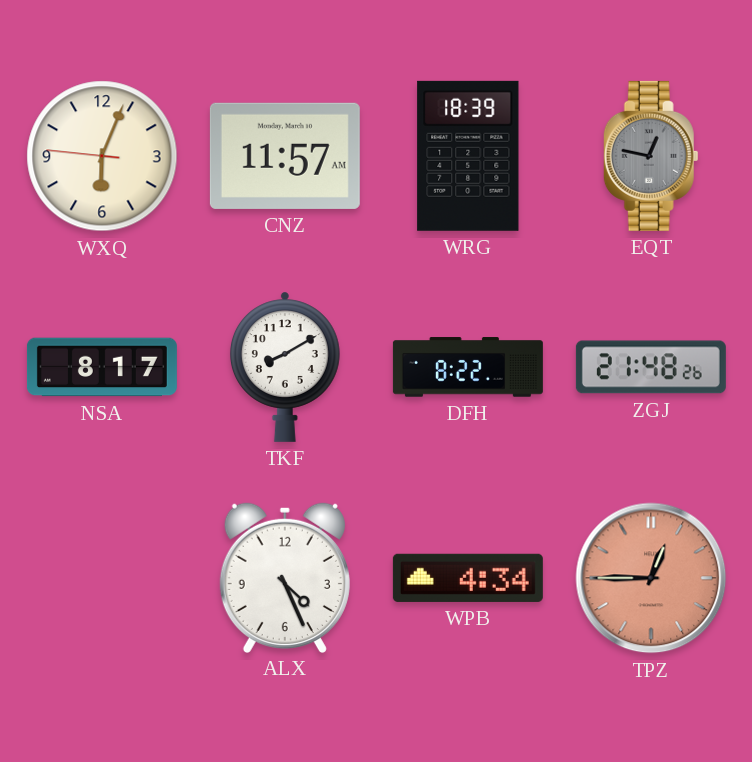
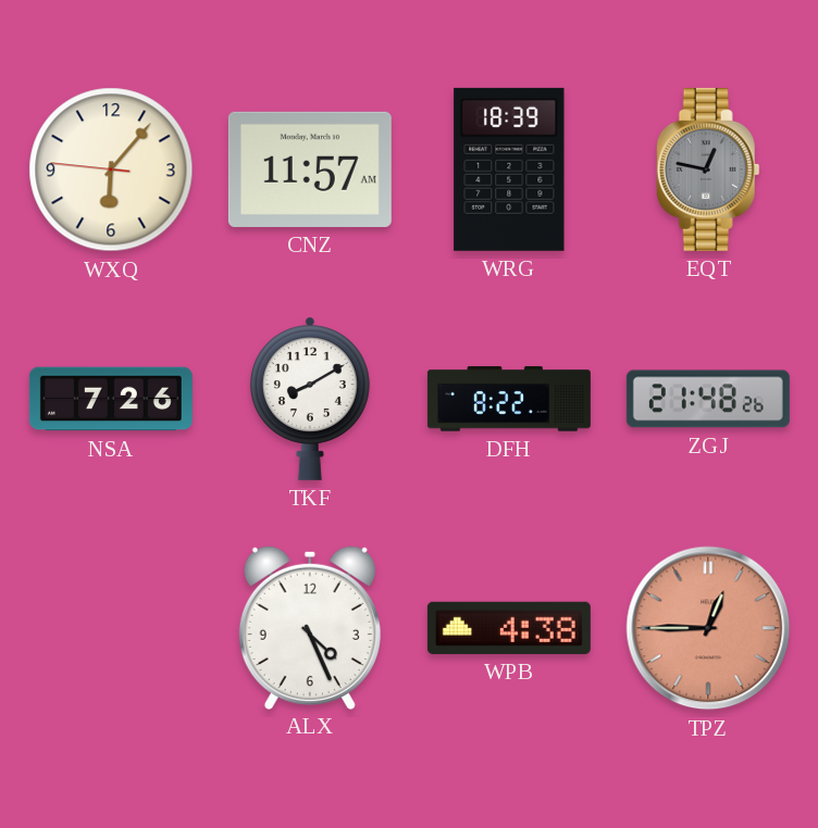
WXQ: 6:03 -> 6:06
NSA: 8:17 -> 7:26
WPB: 4:34 -> 4:38
